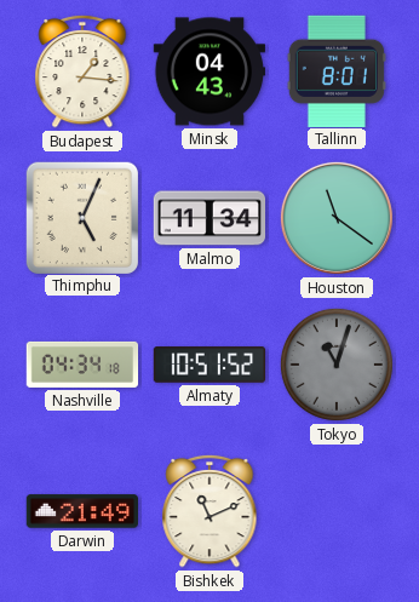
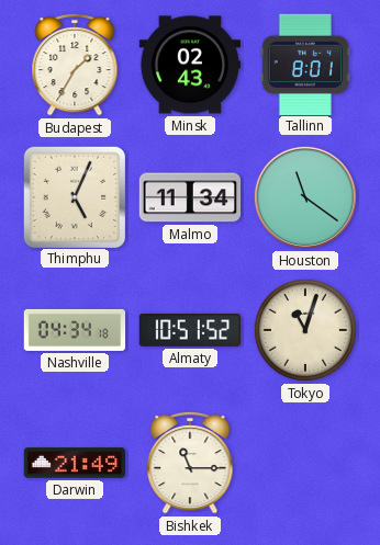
Budapest: 1:16 -> 1:35
Minsk: 04:43 -> 02:43
Tokyo dial: grey -> cream
Bishkek: 11:11 -> 11:15
